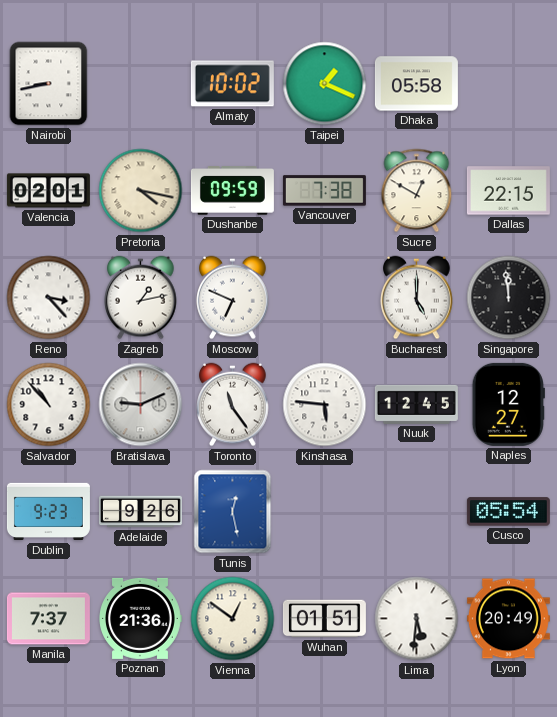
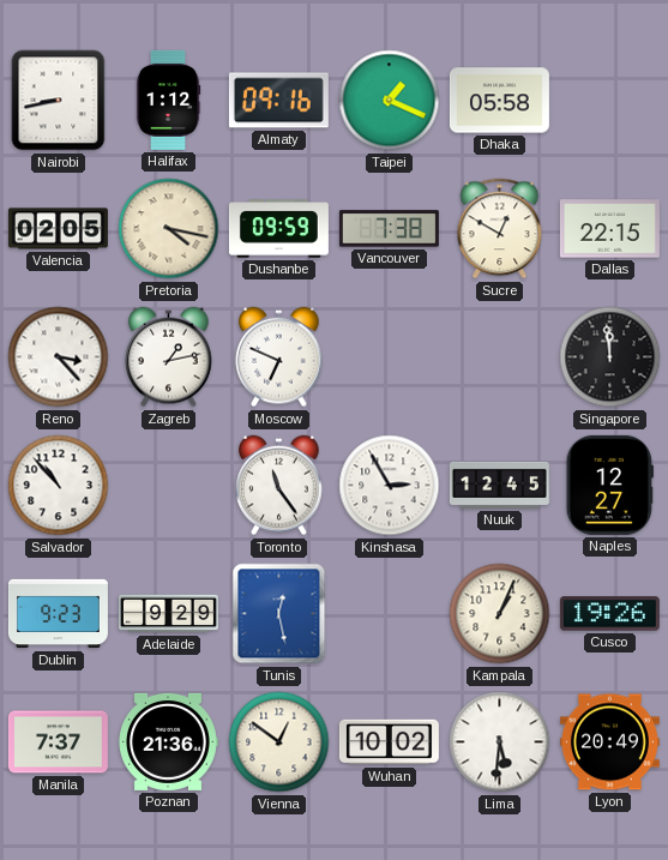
Halifax: none -> 1:12
Almaty: 10:02 -> 09:16
Valencia: 02:01 -> 02:05
Bucharest: 5:00 -> none
Bratislava: 9:11 -> none
Kinshasa: 5:46 -> 2:55
Adelaide: 9:26 -> 9:29
Kampala: none -> 1:04
Cusco: 05:54 -> 19:26
Wuhan: 01:51 -> 10:02
